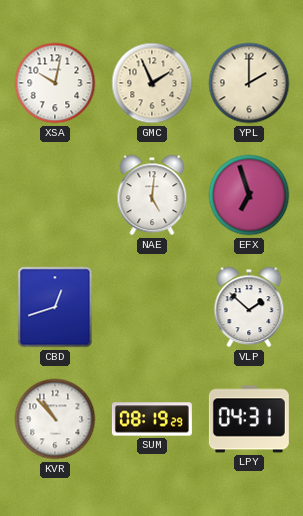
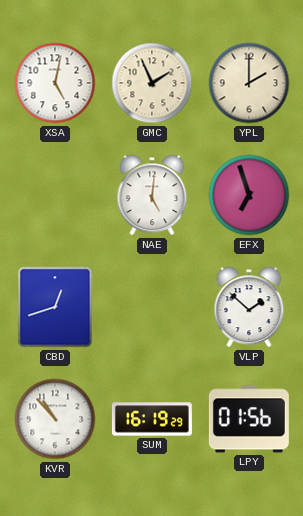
XSA: 10:02 -> 5:02
SUM: 08:19 -> 16:19
LPY: 04:31 -> 01:56
